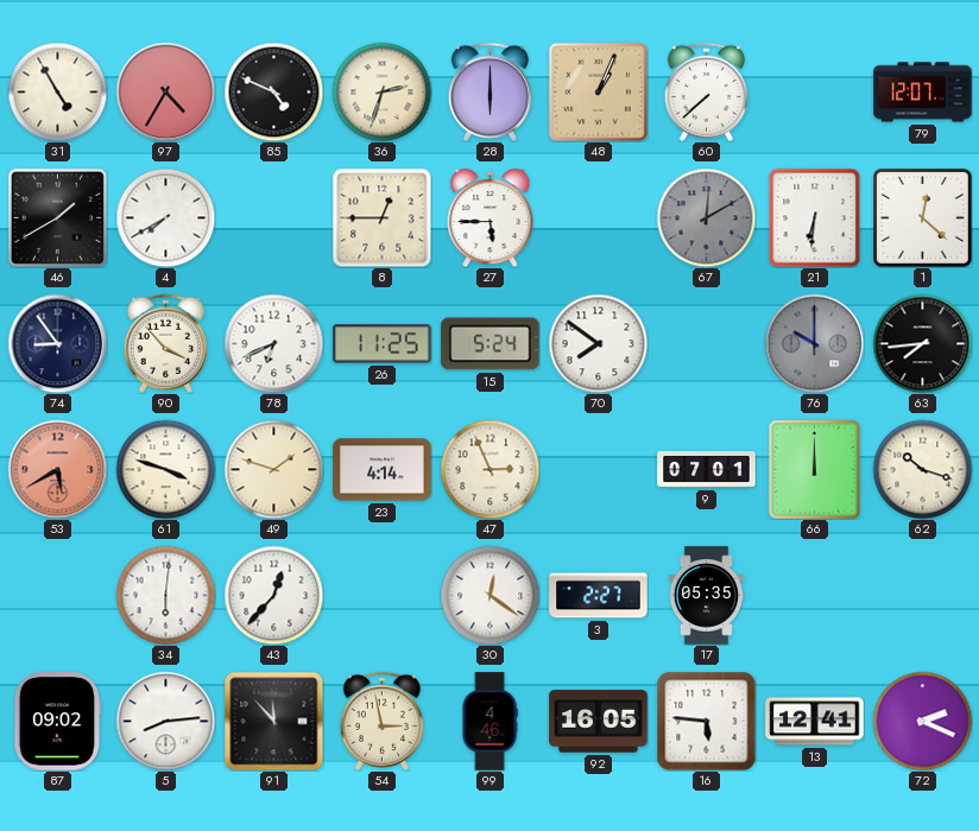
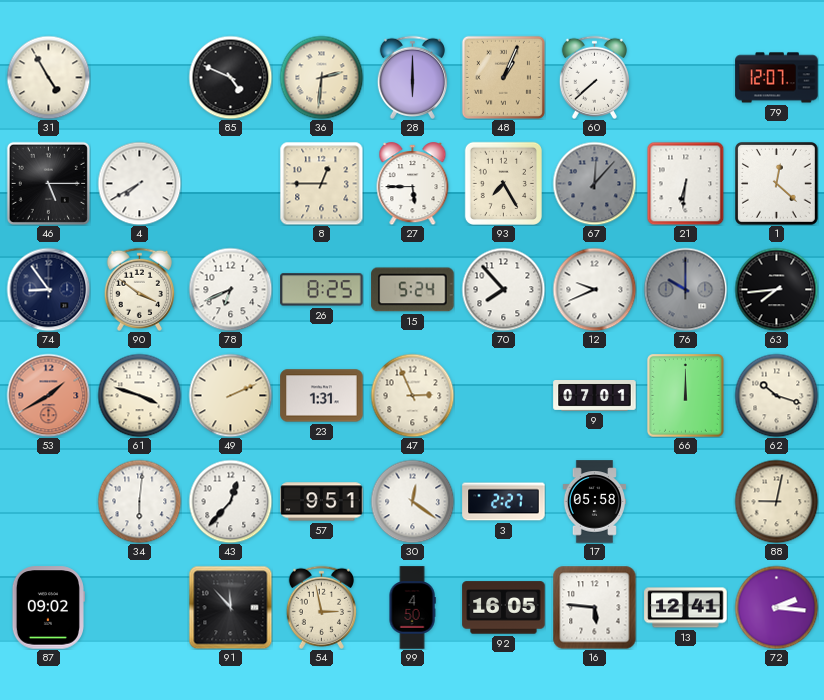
97: 4:35 -> none
36: 2:33 -> 2:31
46: 1:40 -> 5:15
93: none -> 7:25
67: 12:10 -> 12:07
90: 3:53 -> 3:51
26: 11:25 -> 8:25
70: 7:51 -> 7:53
12: none -> 9:41
53: 5:40 -> 1:40
49: 1:48 -> 2:11
23: 4:14 -> 1:31
57: none -> 9:51
17: 05:35 -> 05:58
88: none -> 9:02
5: 8:14 -> none
99: 4:46 -> 4:50
72: 2:19 -> 2:16
